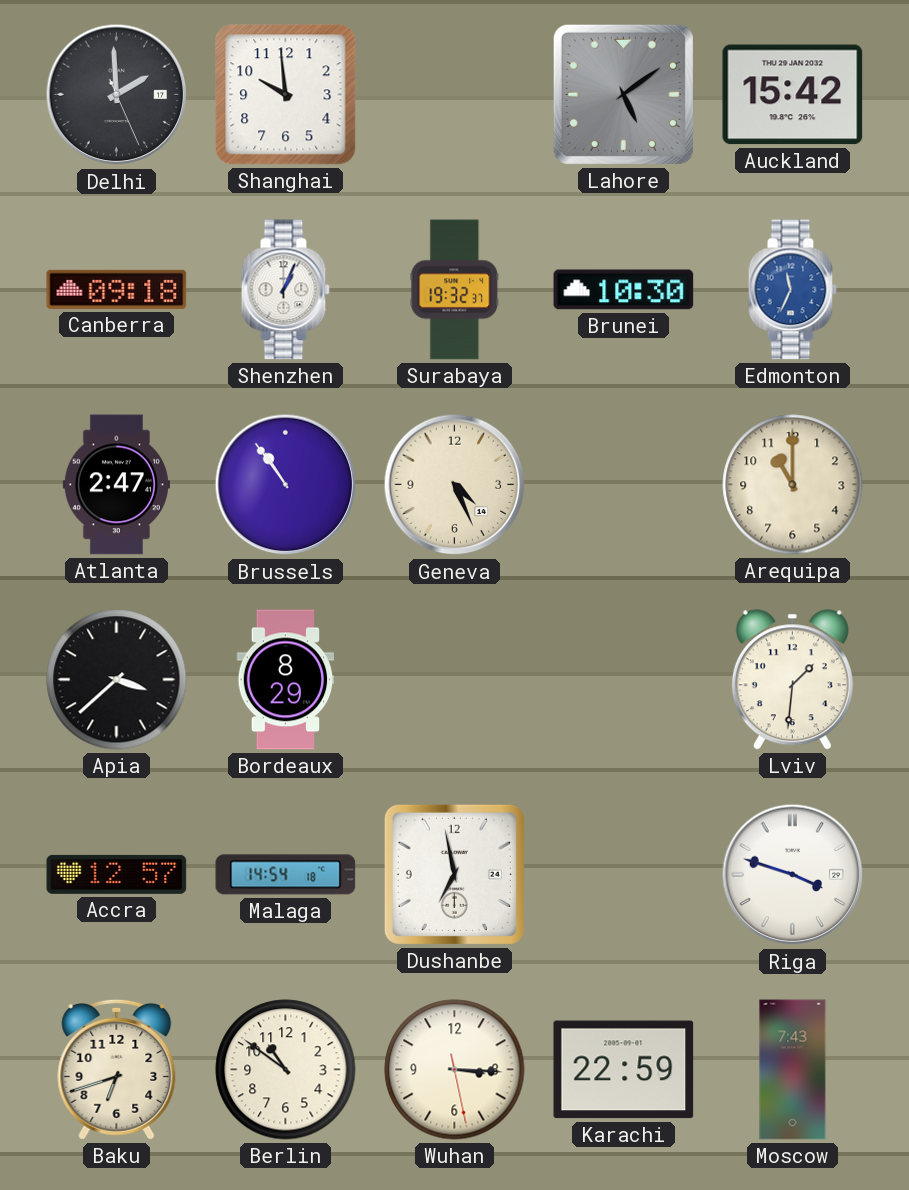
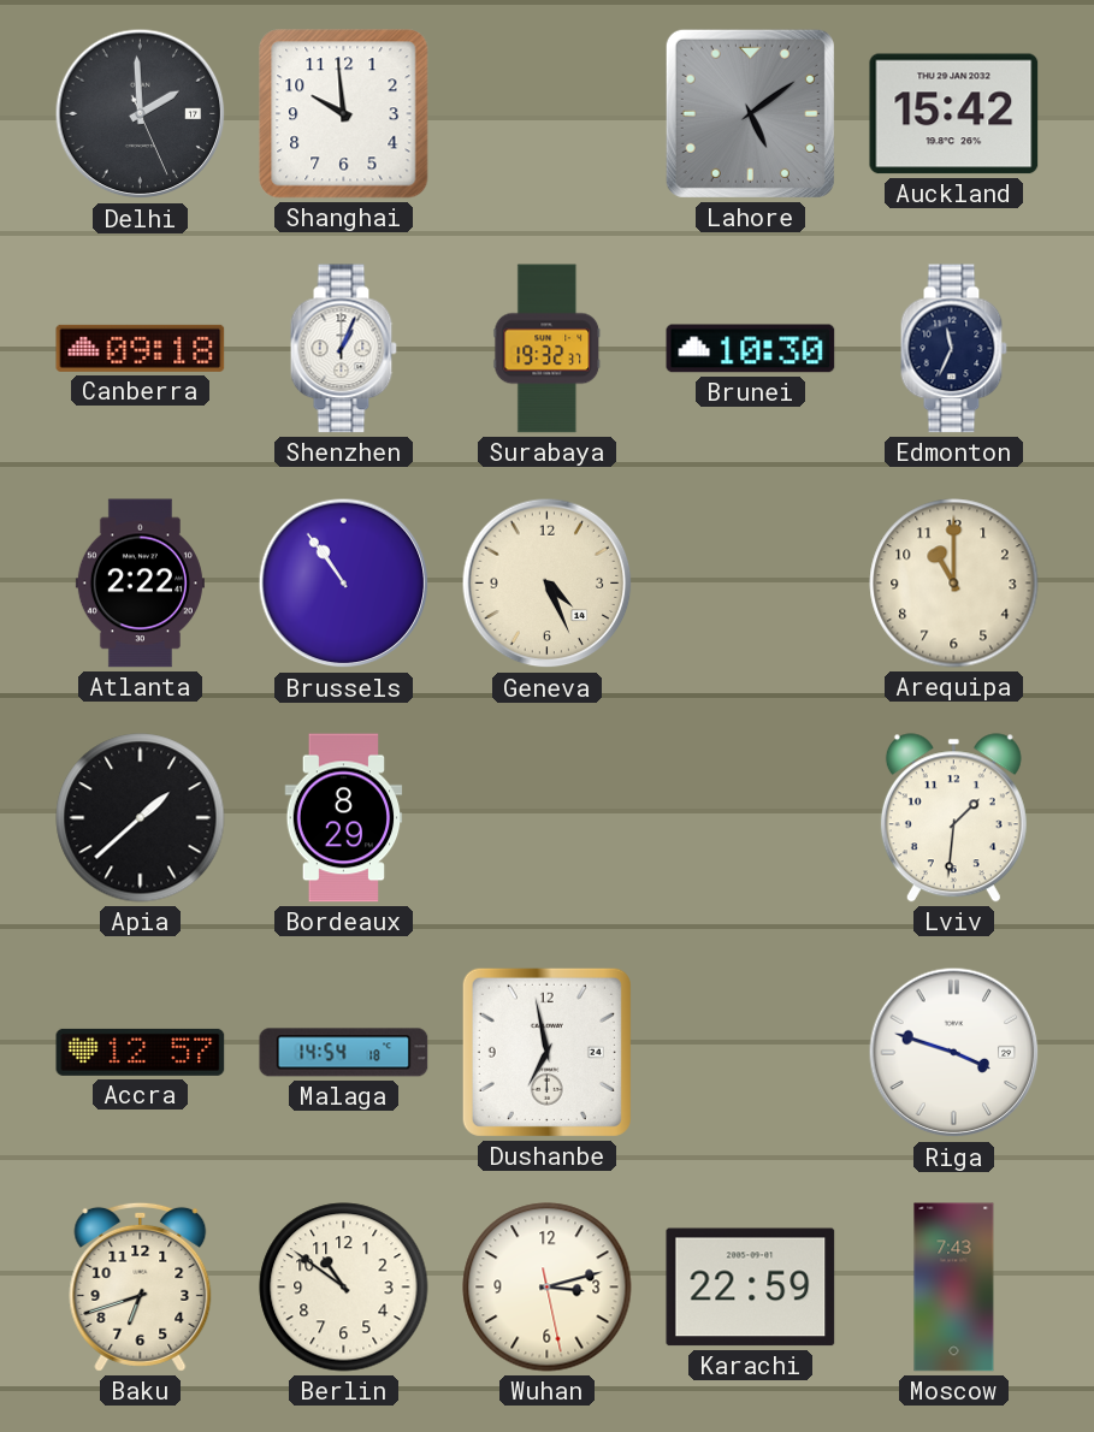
Edmonton dial: blue -> navy
Atlanta: 2:47 -> 2:22
Apia: 3:38 -> 1:38
Wuhan: 3:15 -> 3:12
